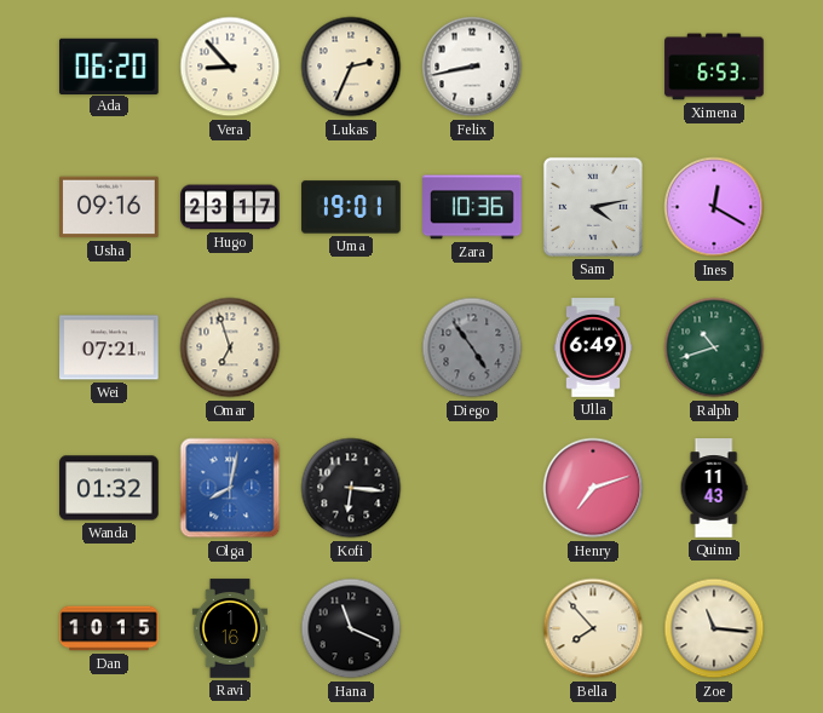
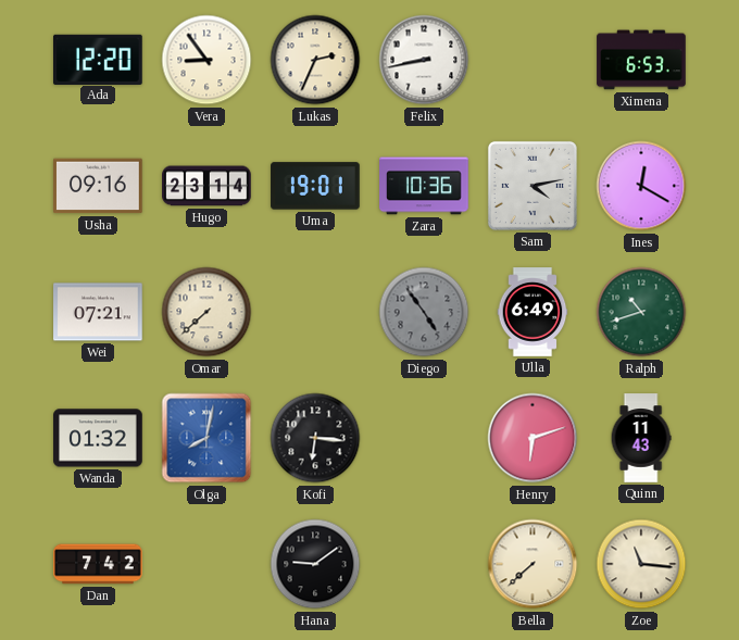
Ada: 06:20 -> 12:20
Vera: 8:53 -> 8:54
Hugo: 23:17 -> 23:14
Omar: 6:57 -> 7:38
Henry: 7:12 -> 6:12
Dan: 10:15 -> 7:42
Ravi: 1:16 -> none
Hana: 11:19 -> 9:09
Bella: 7:53 -> 7:38
